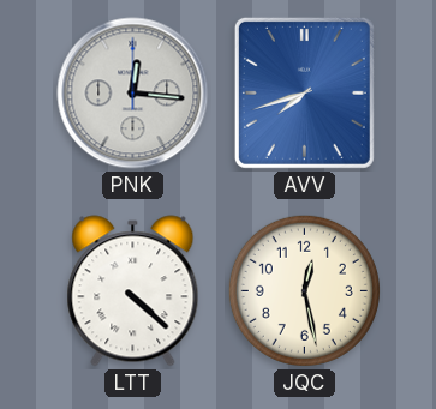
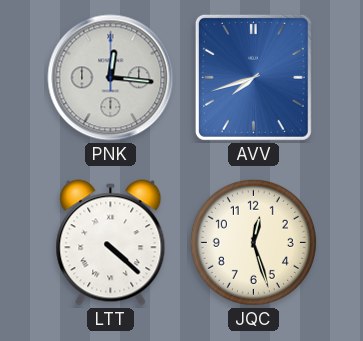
JQC: 12:28 -> 12:27
